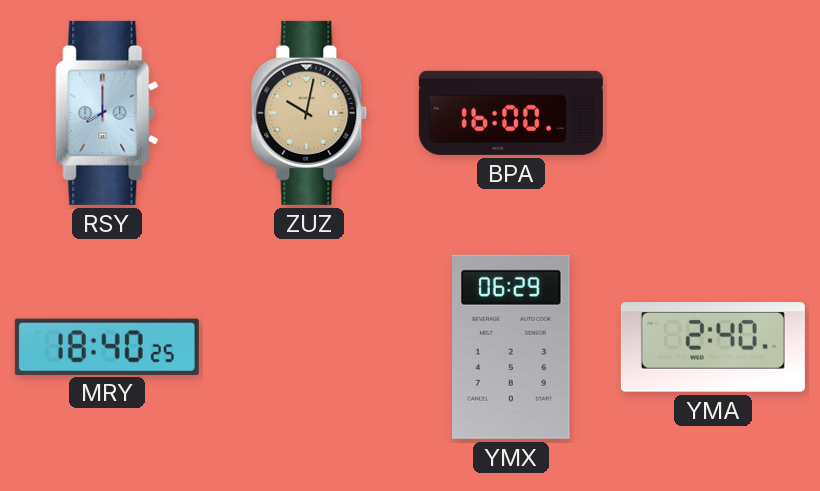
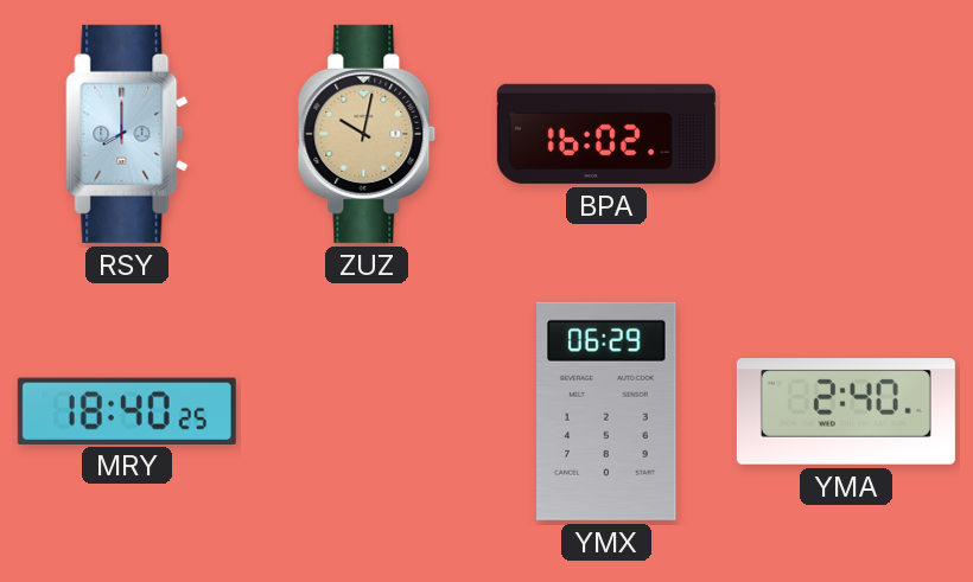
BPA: 16:00 -> 16:02
